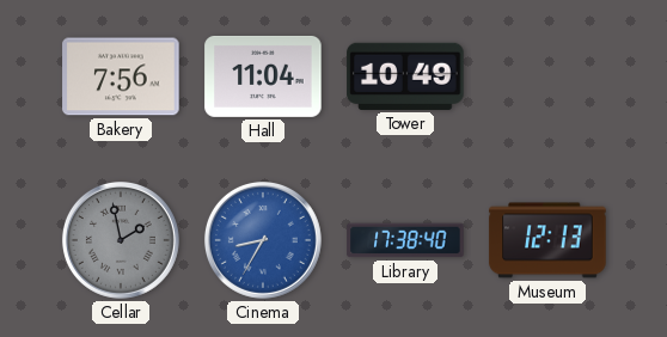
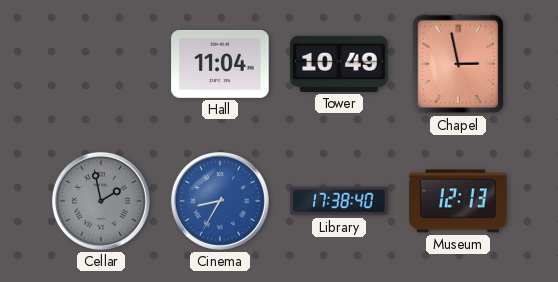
Bakery: 7:56 -> none
Chapel: none -> 2:58
